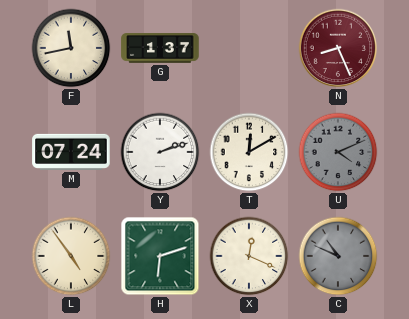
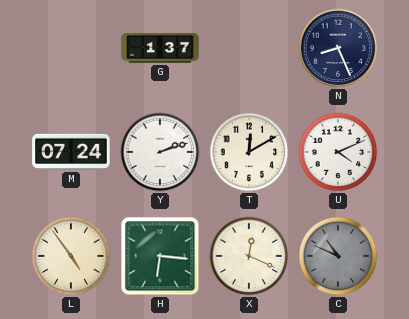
F: 11:43 -> none
N dial: burgundy -> navy
U dial: grey -> white
H: 6:12 -> 6:16
